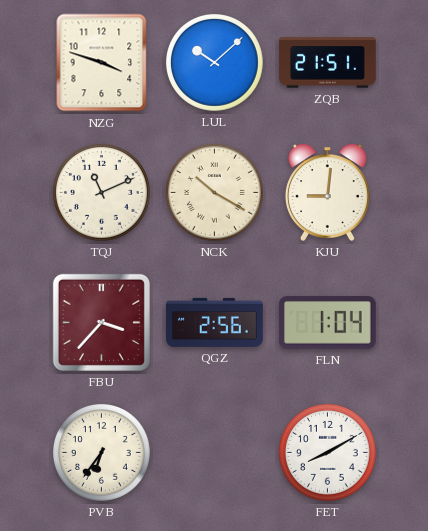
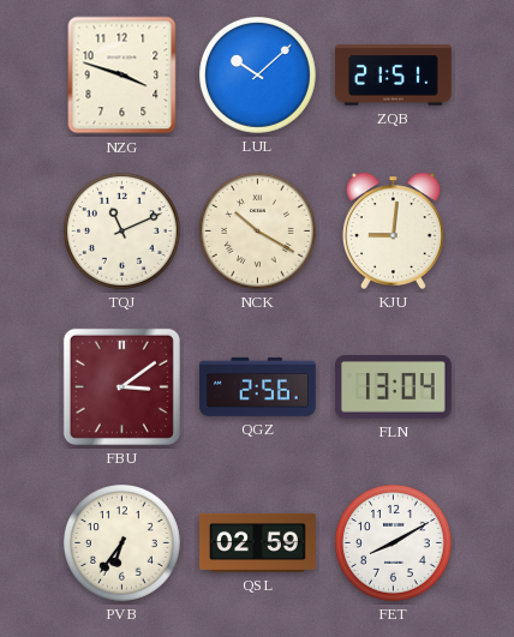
FBU: 3:37 -> 3:09
FLN: 1:04 -> 13:04
QSL: none -> 02:59
